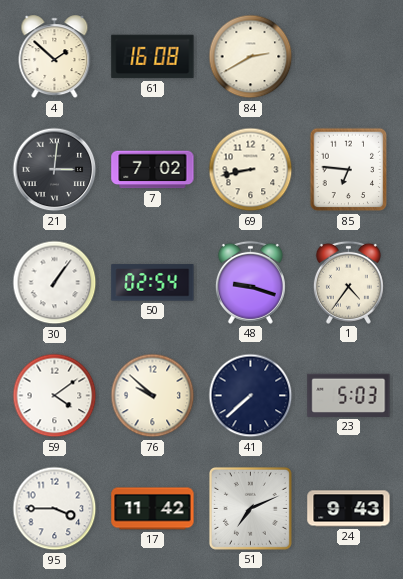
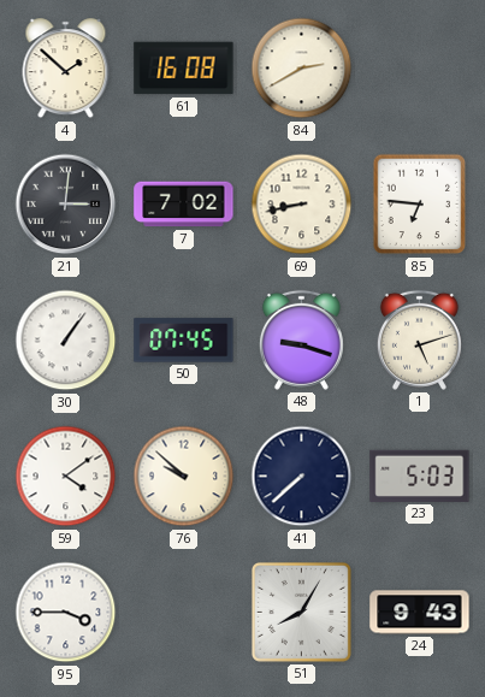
50: 02:54 -> 07:45
1: 4:36 -> 5:12
17: 11:42 -> none
51: 7:11 -> 8:05
